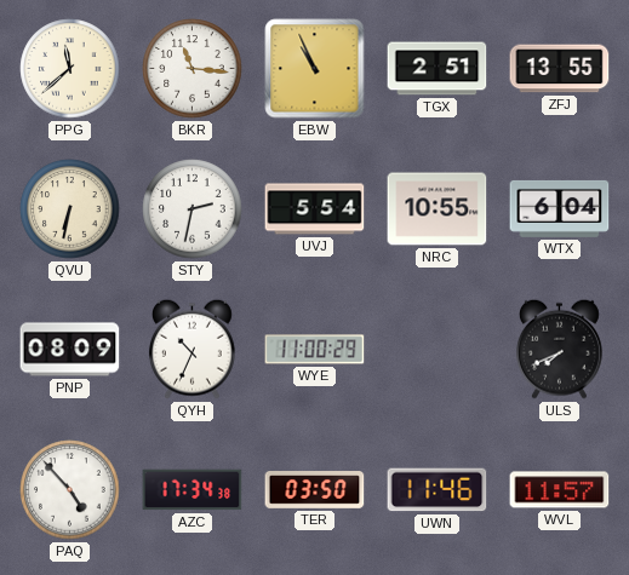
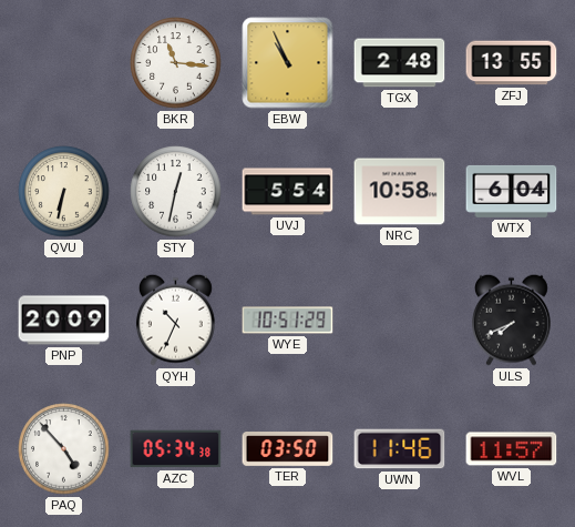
PPG: 11:38 -> none
TGX: 2:51 -> 2:48
STY: 2:32 -> 12:32
NRC: 10:55 -> 10:58
PNP: 08:09 -> 20:09
WYE: 11:00 -> 10:51
AZC: 17:34 -> 05:34
